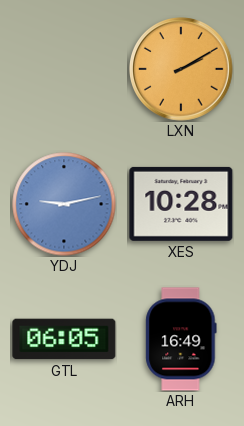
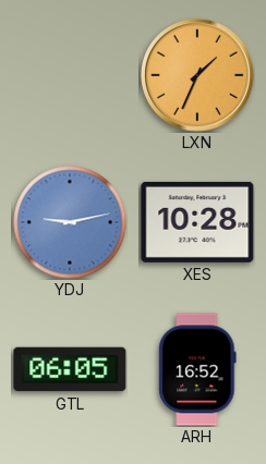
LXN: 2:10 -> 1:34
ARH: 16:49 -> 16:52
